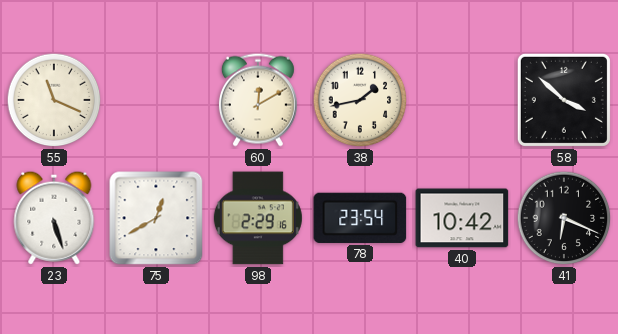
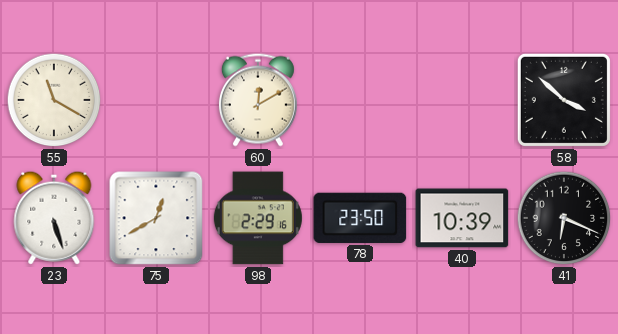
55: 11:19 -> 11:20
38: 1:43 -> none
78: 23:54 -> 23:50
40: 10:42 -> 10:39
